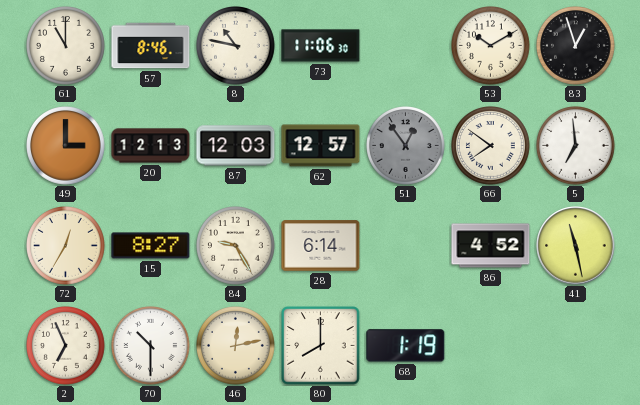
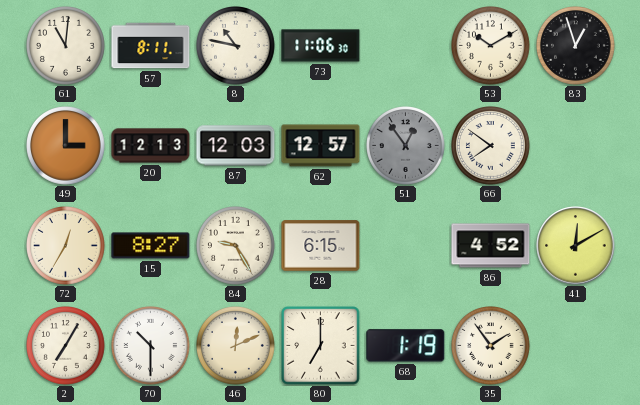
61: 11:00 -> 11:01
57: 8:46 -> 8:11
5: 6:59 -> none
28: 6:14 -> 6:15
41: 11:28 -> 12:10
2: 6:56 -> 7:05
46: 12:13 -> 12:11
80: 8:00 -> 7:00
35: none -> 1:54
